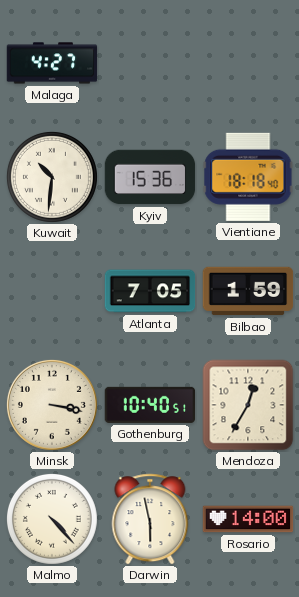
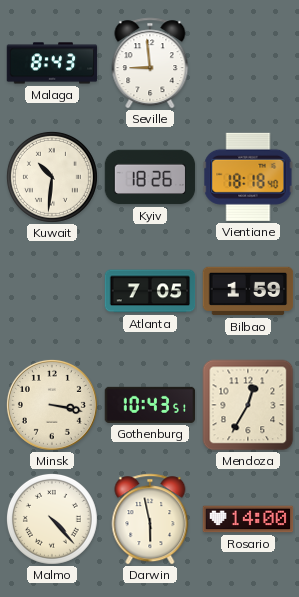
Malaga: 4:27 -> 8:43
Seville: none -> 8:59
Kyiv: 15:36 -> 18:26
Gothenburg: 10:40 -> 10:43
